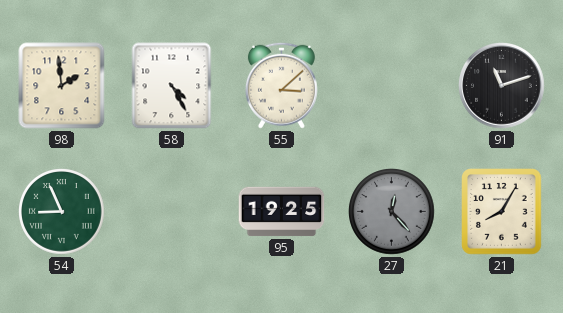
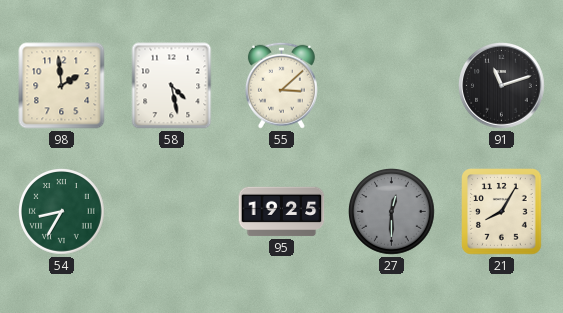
58: 4:25 -> 4:28
54: 8:56 -> 8:35
27: 12:23 -> 12:30
